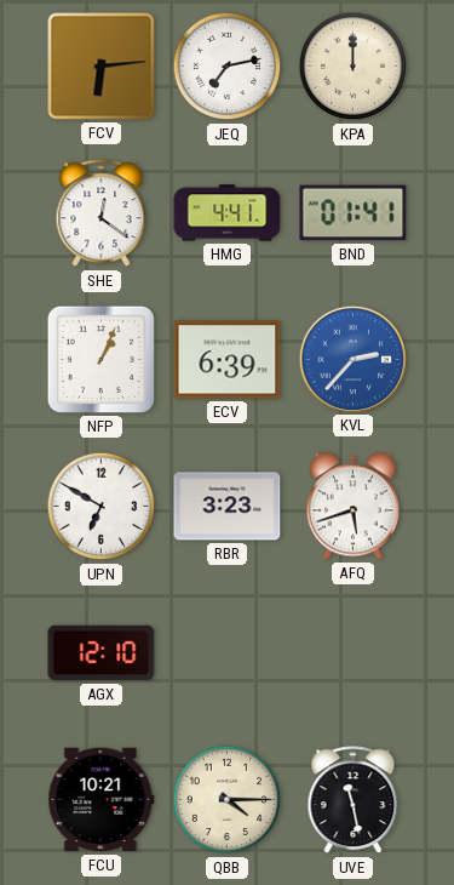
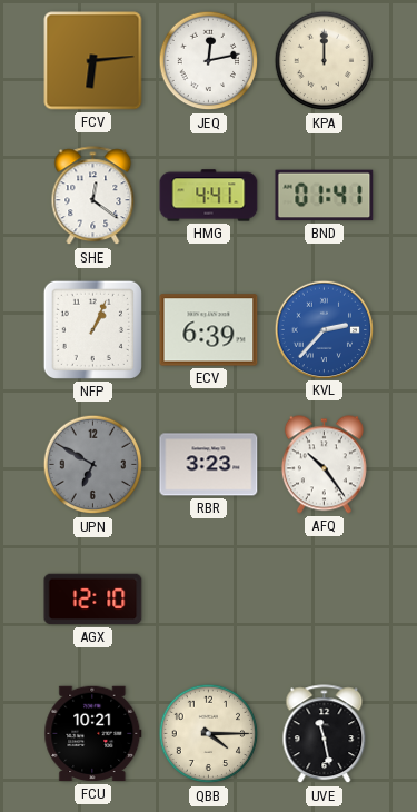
JEQ: 7:13 -> 12:13
UPN dial: white -> grey
AFQ: 5:42 -> 10:24
